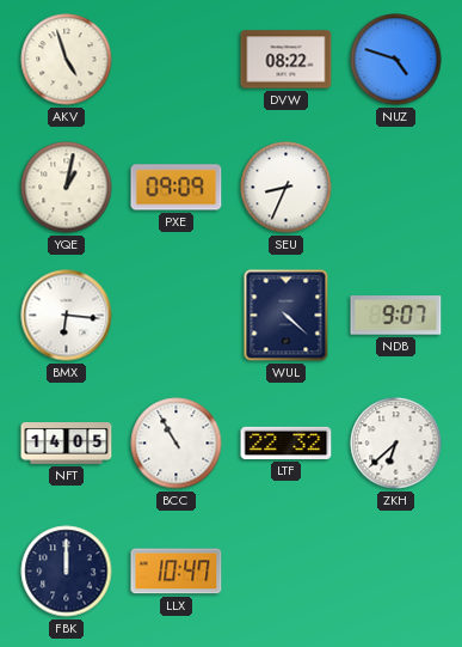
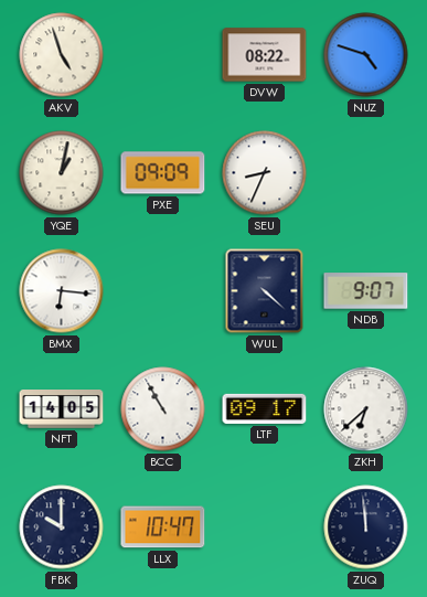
LTF: 22:32 -> 09:17
FBK: 12:00 -> 10:00
ZUQ: none -> 11:59
